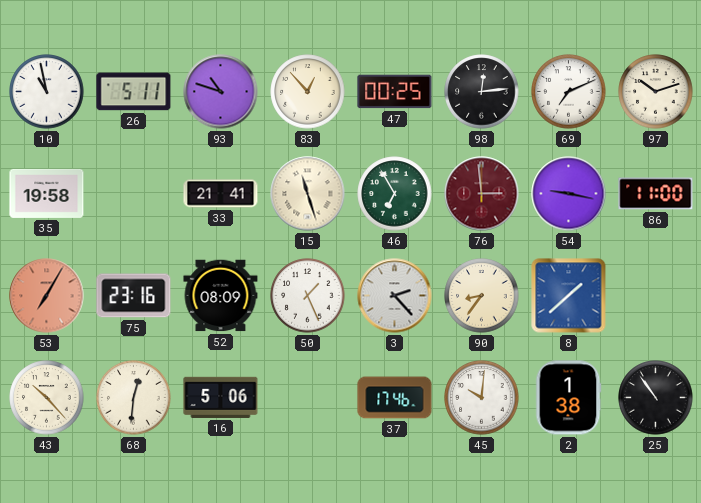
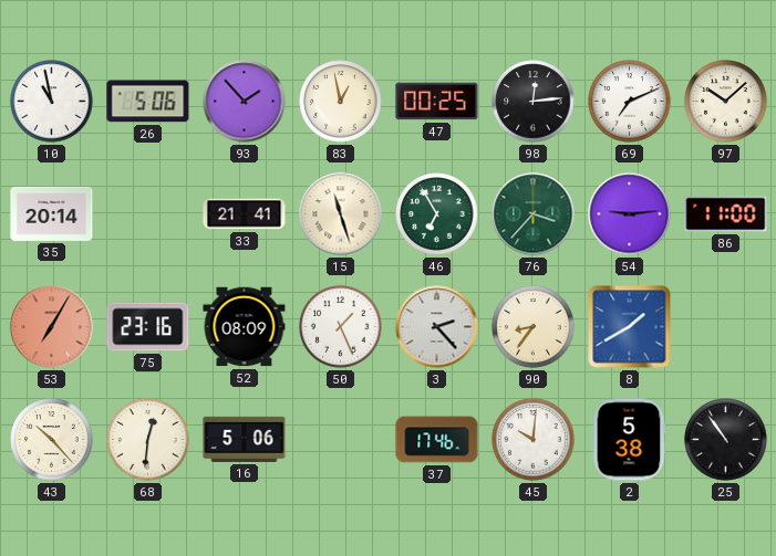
26: 5:11 -> 5:06
93: 10:48 -> 1:53
83: 12:53 -> 12:58
97: 10:12 -> 10:08
35: 19:58 -> 20:14
76: 2:59 -> 3:37
76 dial: burgundy -> green
54: 9:17 -> 9:14
8: 1:38 -> 1:40
2: 1:38 -> 5:38
